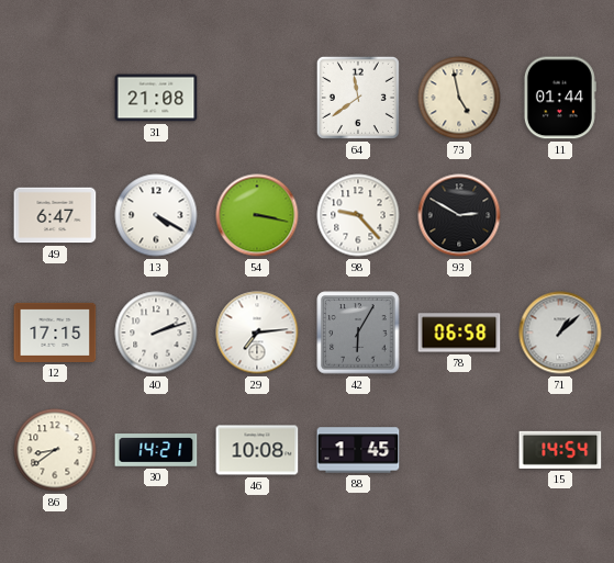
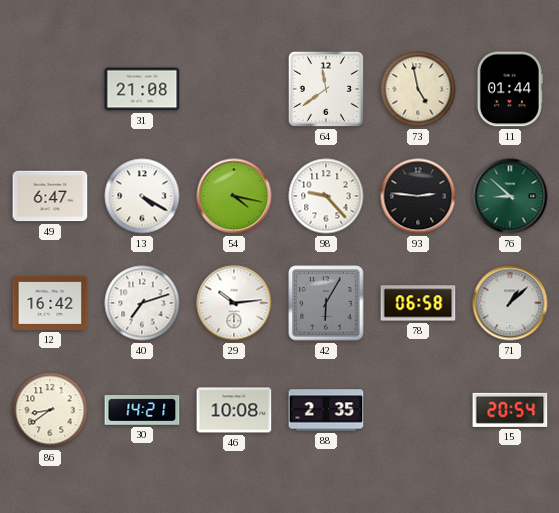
54: 3:17 -> 4:17
93: 2:50 -> 2:46
76: none -> 8:52
12: 17:15 -> 16:42
40: 2:12 -> 7:12
29: 7:14 -> 10:14
88: 1:45 -> 2:35
15: 14:54 -> 20:54
